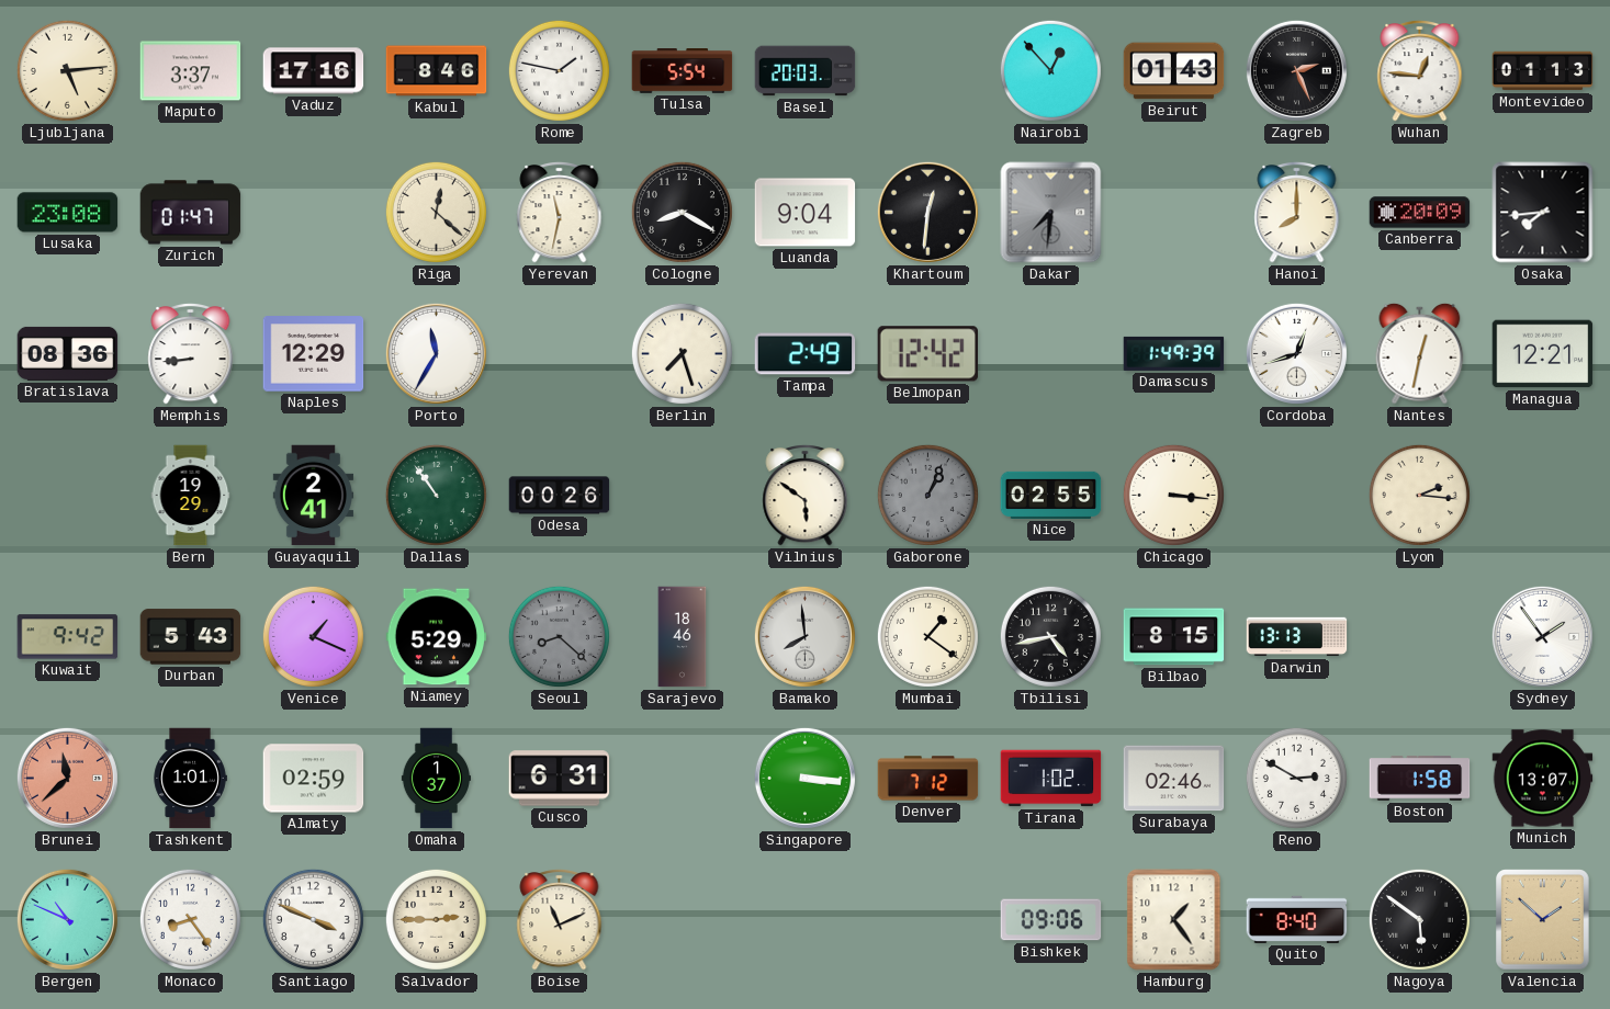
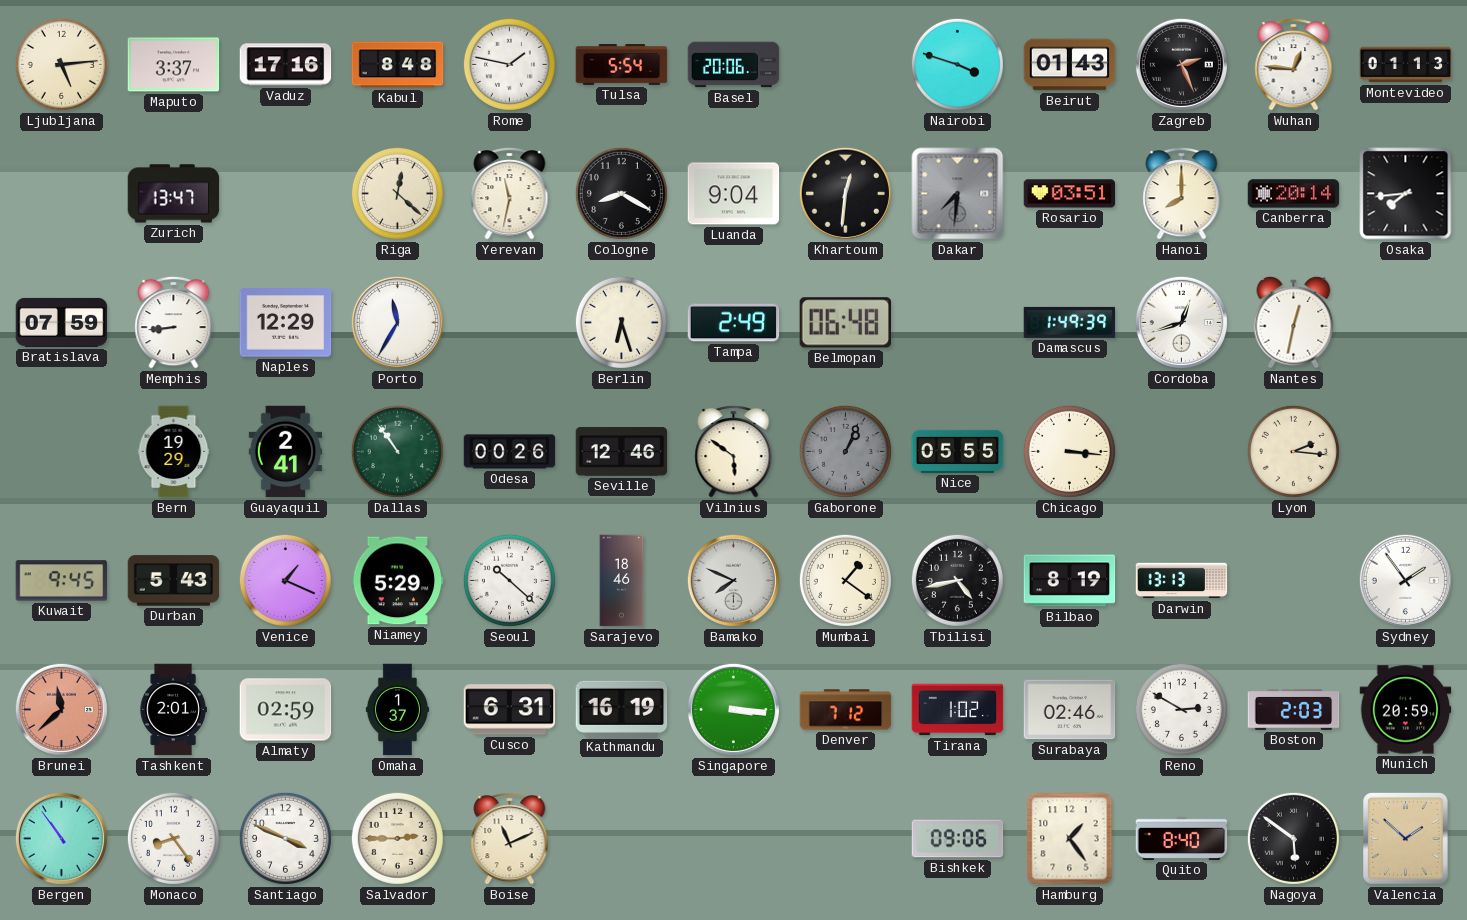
Kabul: 8:46 -> 8:48
Basel: 20:03 -> 20:06
Nairobi: 12:53 -> 3:48
Lusaka: 23:08 -> none
Zurich: 01:47 -> 13:47
Rosario: none -> 03:51
Canberra: 20:09 -> 20:14
Bratislava: 08:36 -> 07:59
Berlin: 7:27 -> 6:27
Belmopan: 12:42 -> 06:48
Managua: 12:21 -> none
Seville: none -> 12:46
Nice: 02:55 -> 05:55
Kuwait: 9:42 -> 9:45
Seoul: 8:22 -> 10:22
Seoul dial: grey -> white
Bamako: 7:59 -> 7:49
Bilbao: 8:15 -> 8:19
Tashkent: 1:01 -> 2:01
Kathmandu: none -> 16:19
Boston: 1:58 -> 2:03
Munich: 13:07 -> 20:59
Bergen: 10:49 -> 10:54
